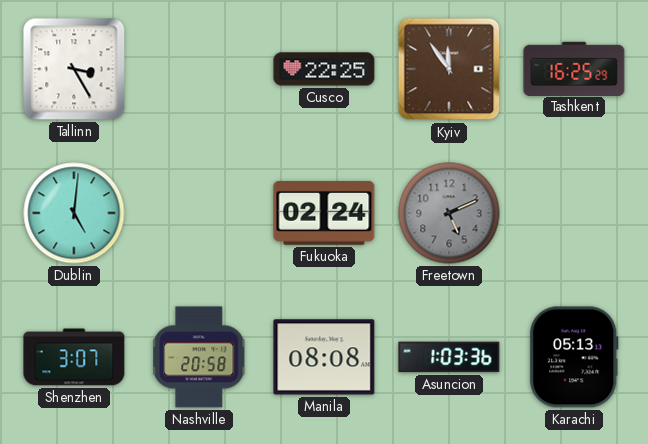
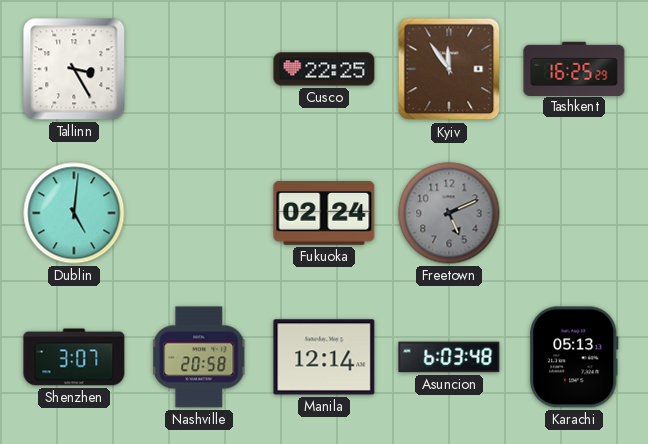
Manila: 08:08 -> 12:14
Asuncion: 1:03 -> 6:03
